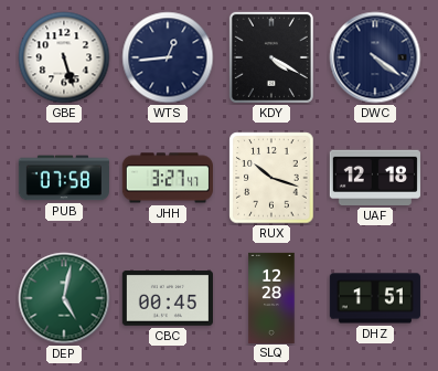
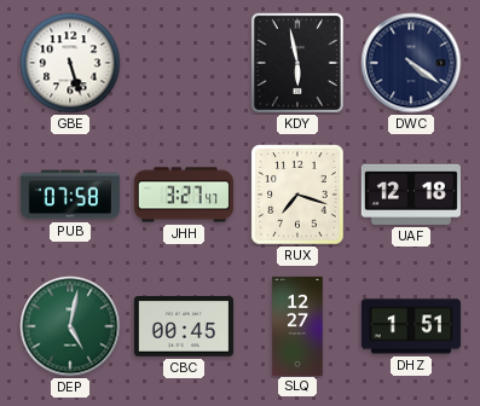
WTS: 12:44 -> none
KDY: 4:20 -> 5:58
RUX: 10:18 -> 7:18
SLQ: 12:28 -> 12:27
